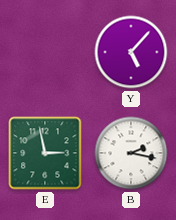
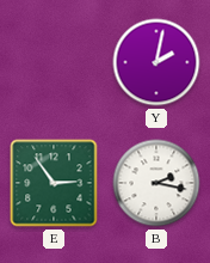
Y: 5:07 -> 2:02
E: 2:58 -> 2:54
